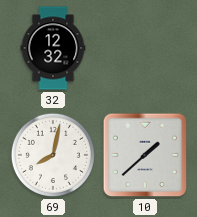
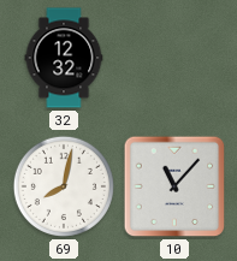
10: 1:38 -> 11:07
